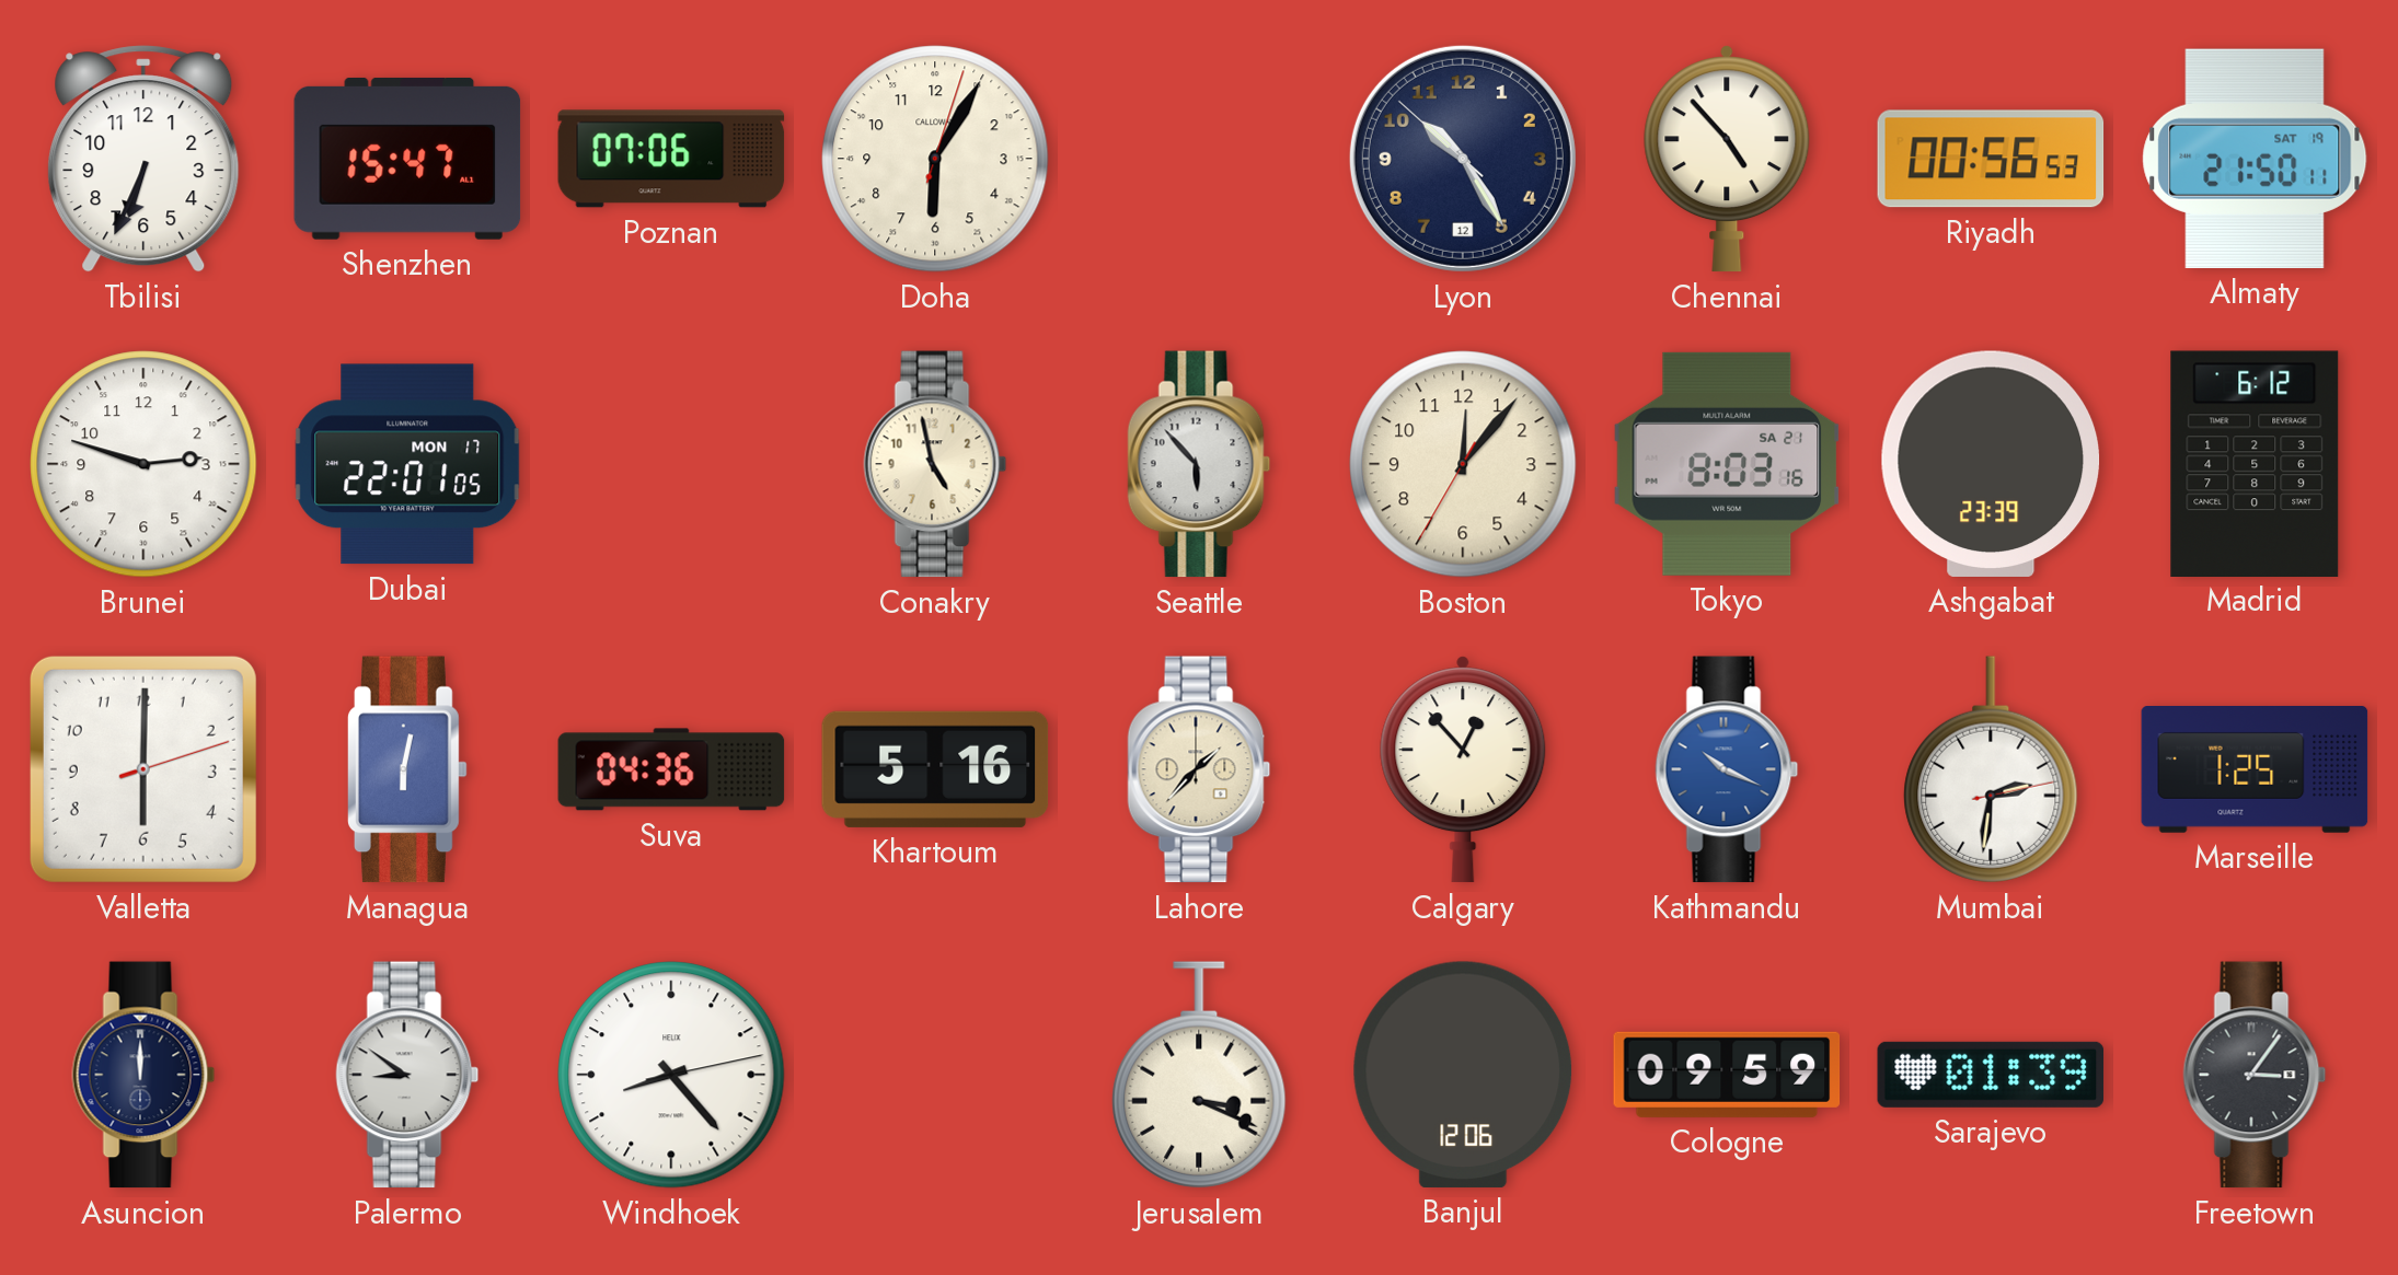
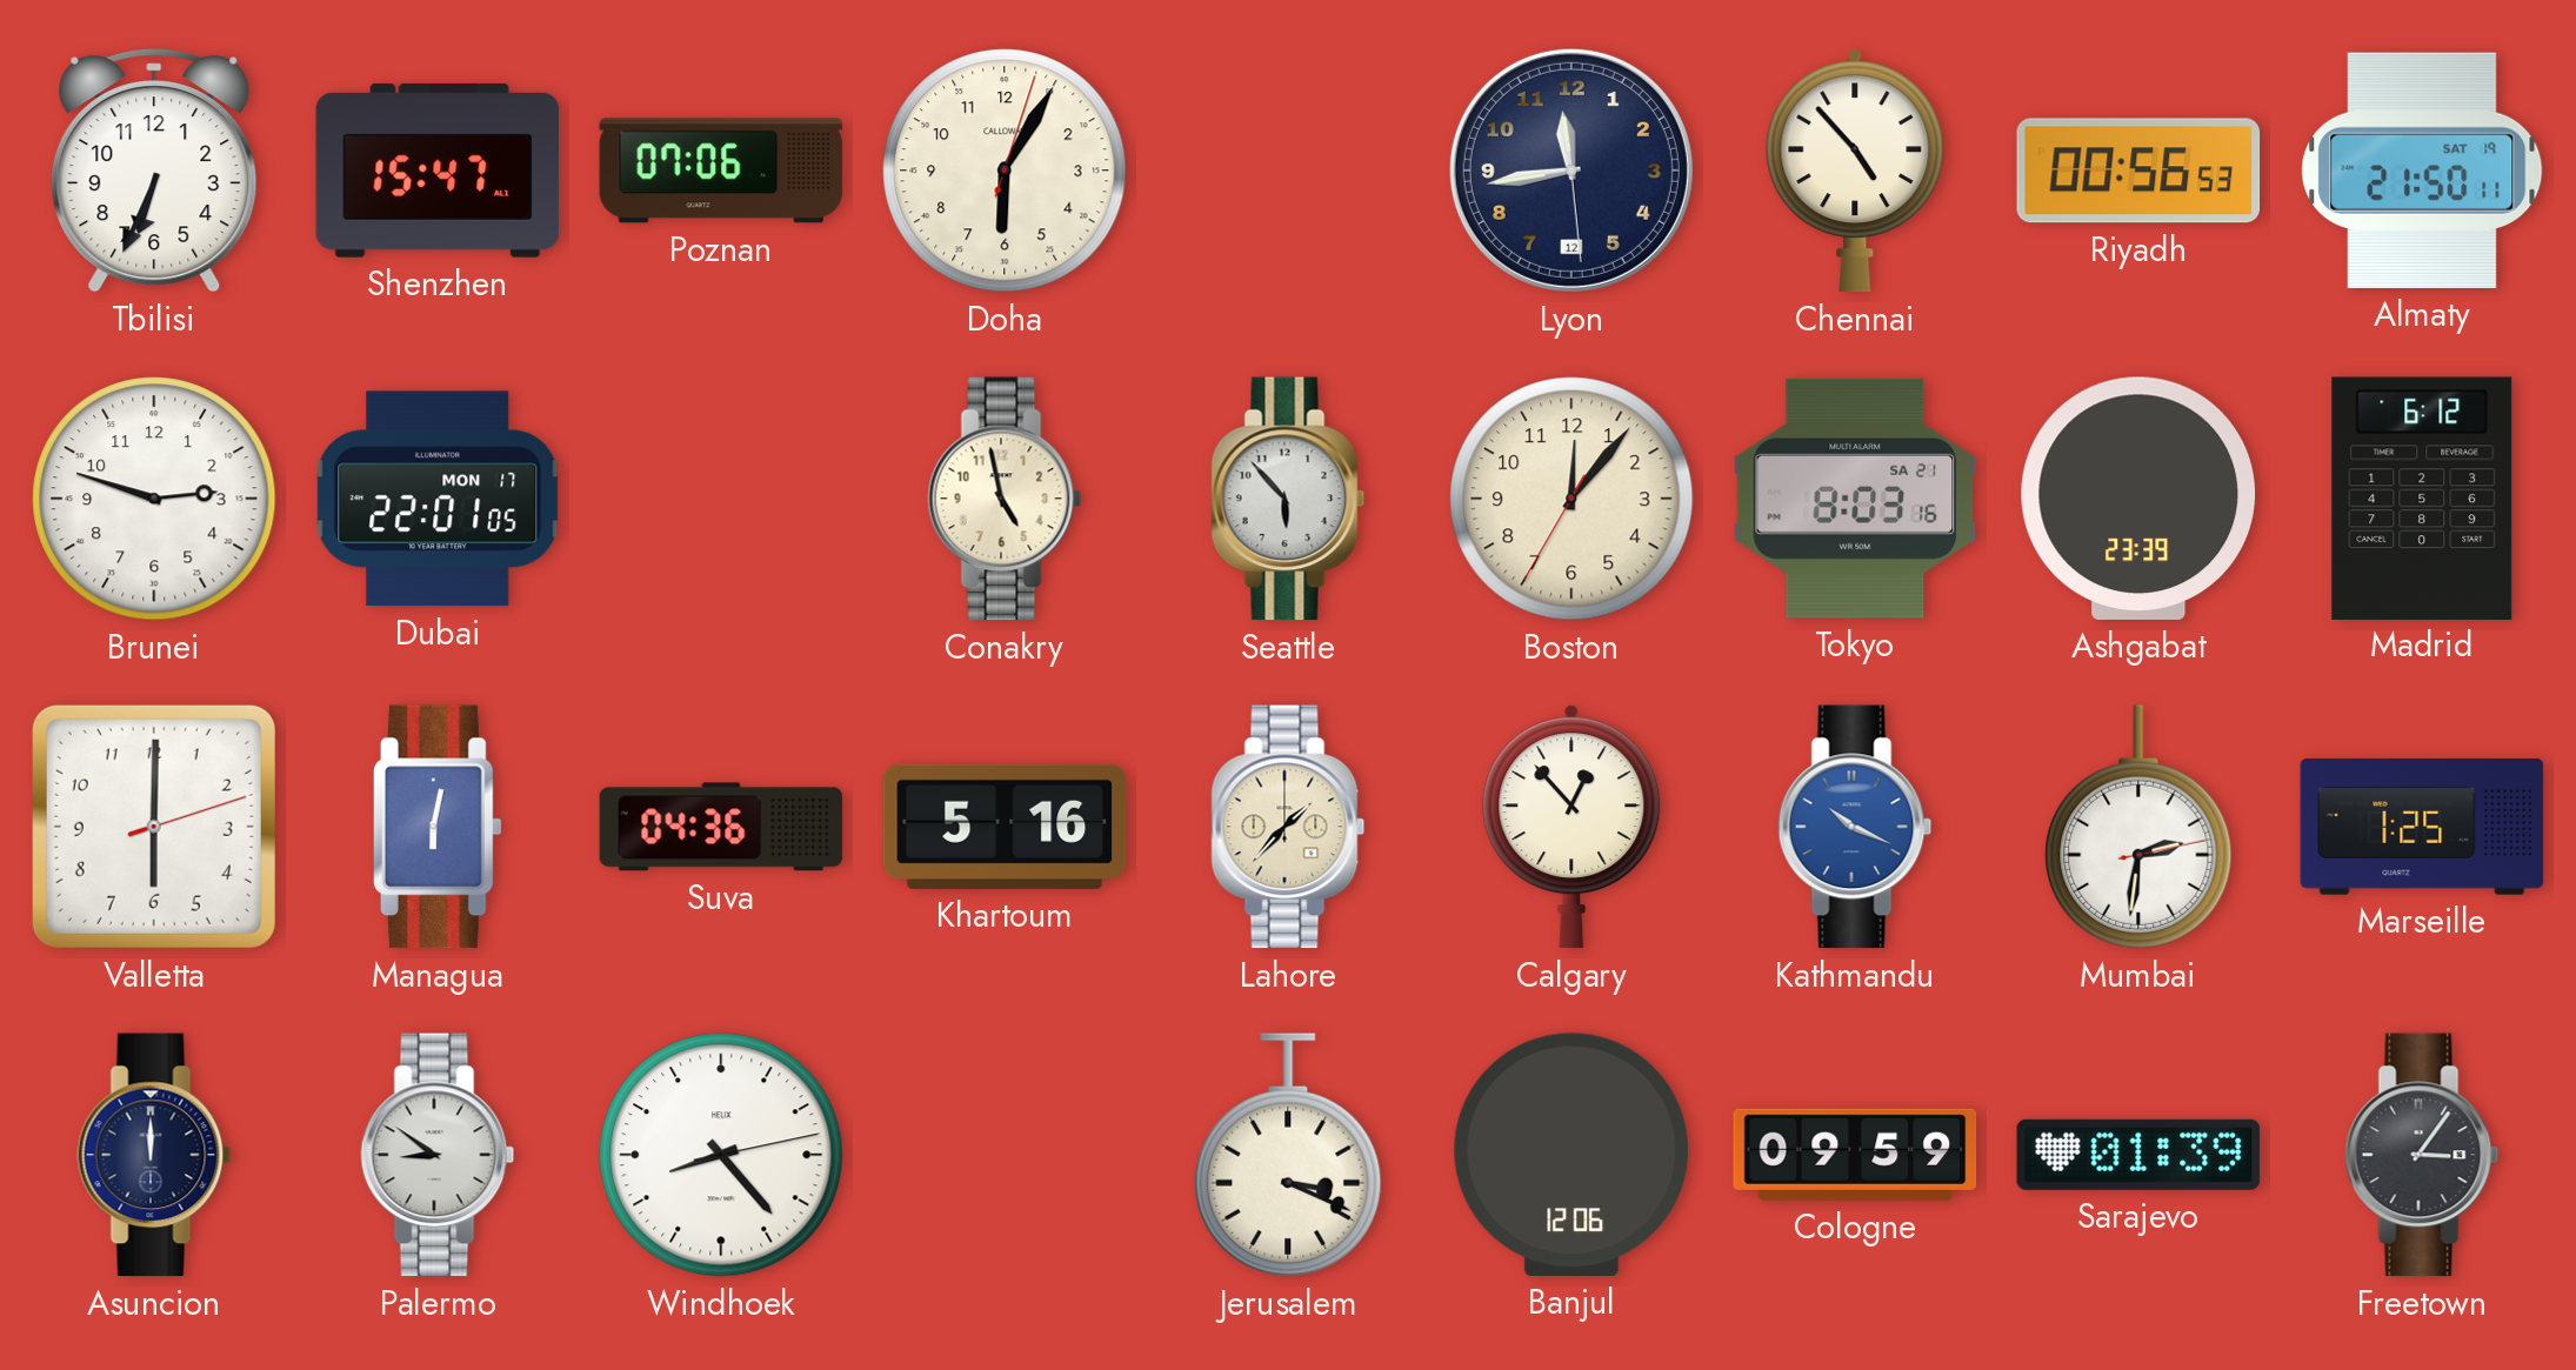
Lyon: 10:24 -> 11:43
